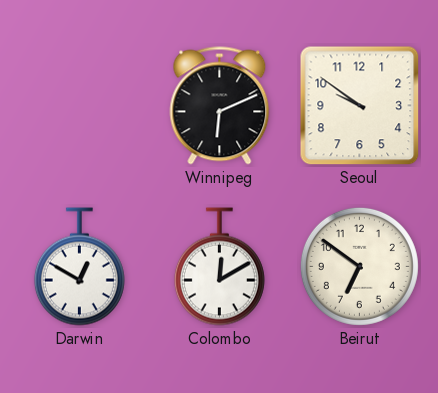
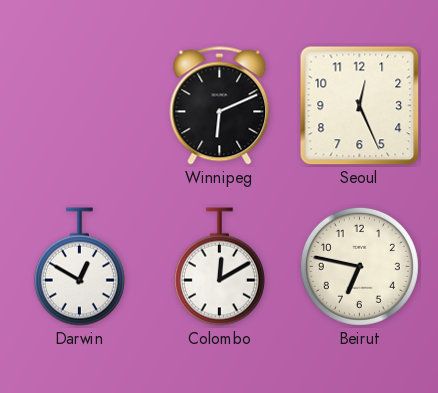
Seoul: 9:51 -> 12:26
Beirut: 6:51 -> 6:47
